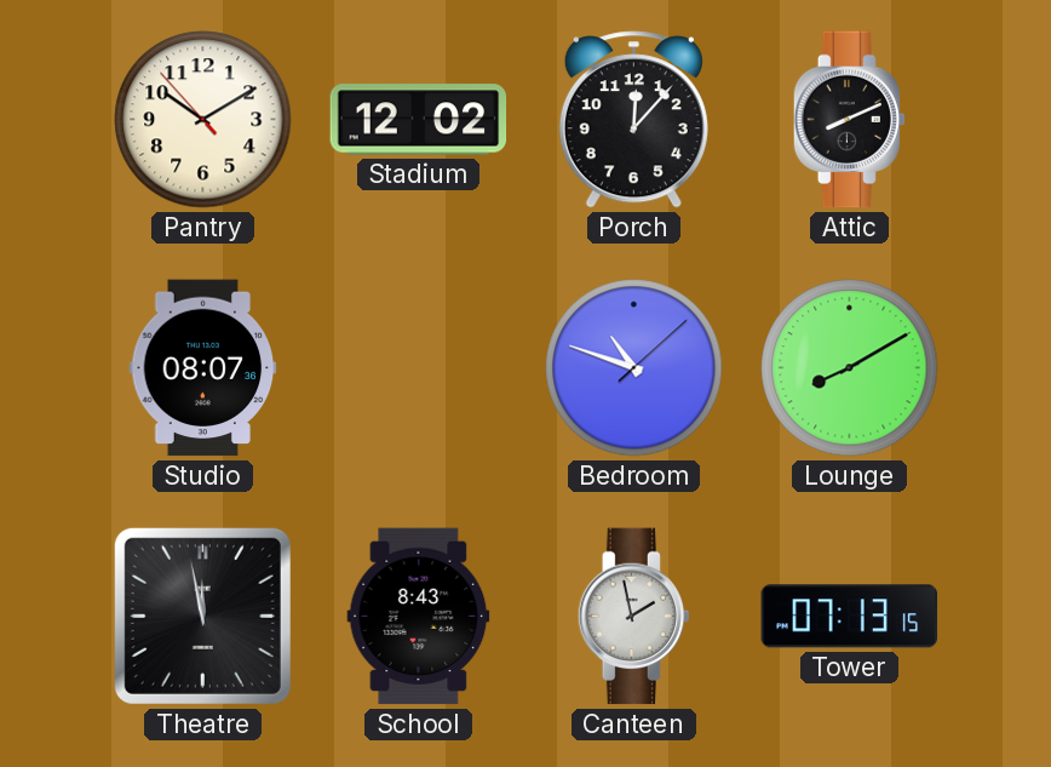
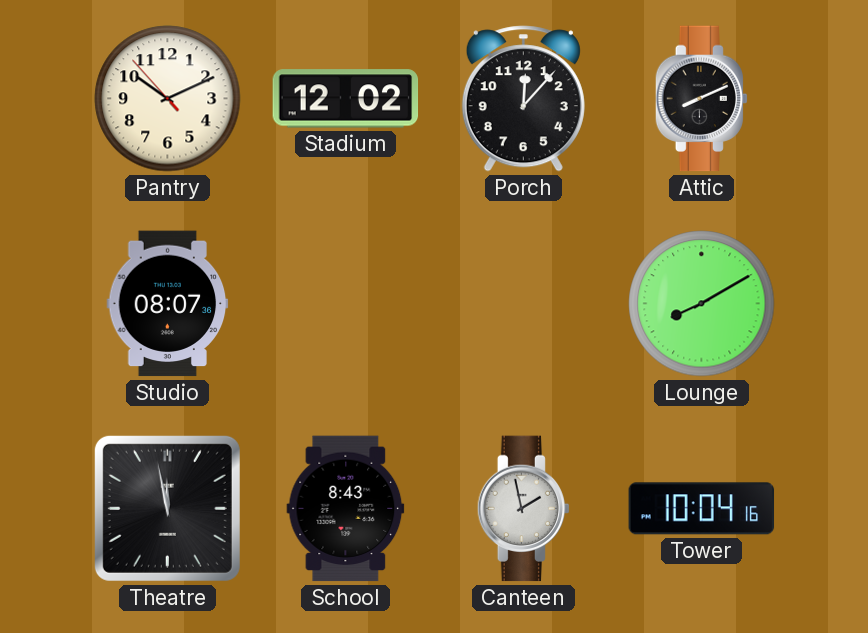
Pantry: 10:09 -> 10:10
Bedroom: 10:48 -> none
Tower: 07:13 -> 10:04
